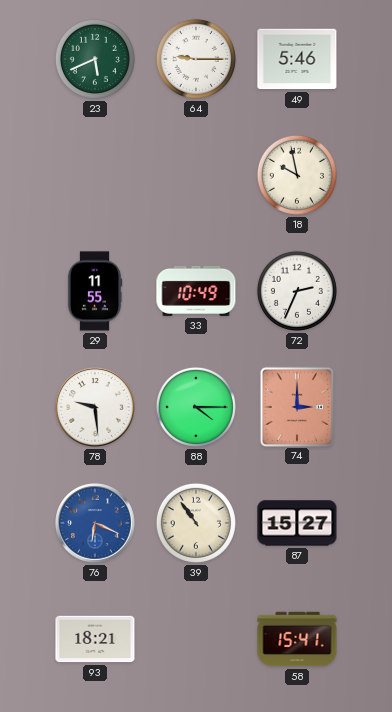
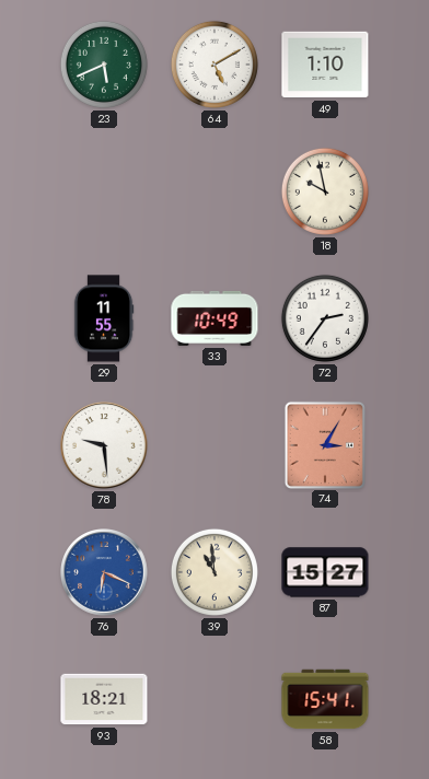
64: 9:15 -> 5:10
49: 5:46 -> 1:10
72: 2:34 -> 2:36
88: 4:15 -> none
74: 3:00 -> 3:05
39: 10:54 -> 10:59
